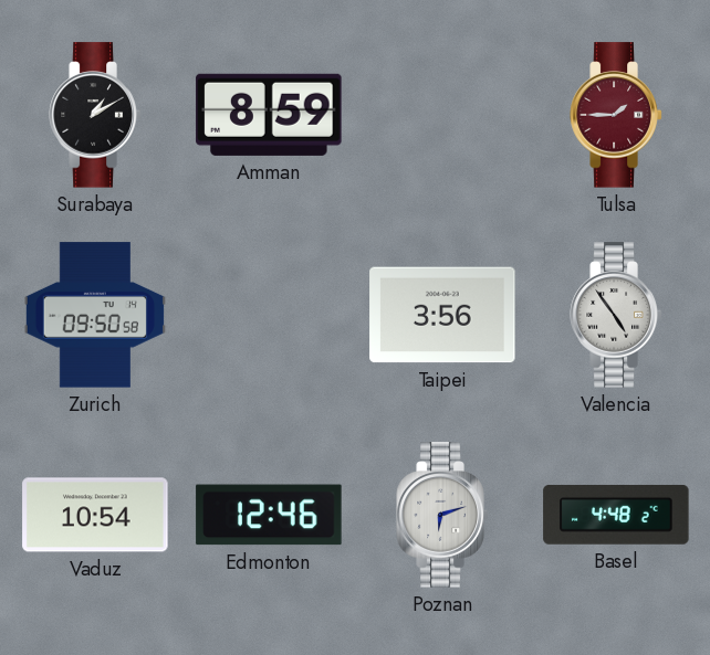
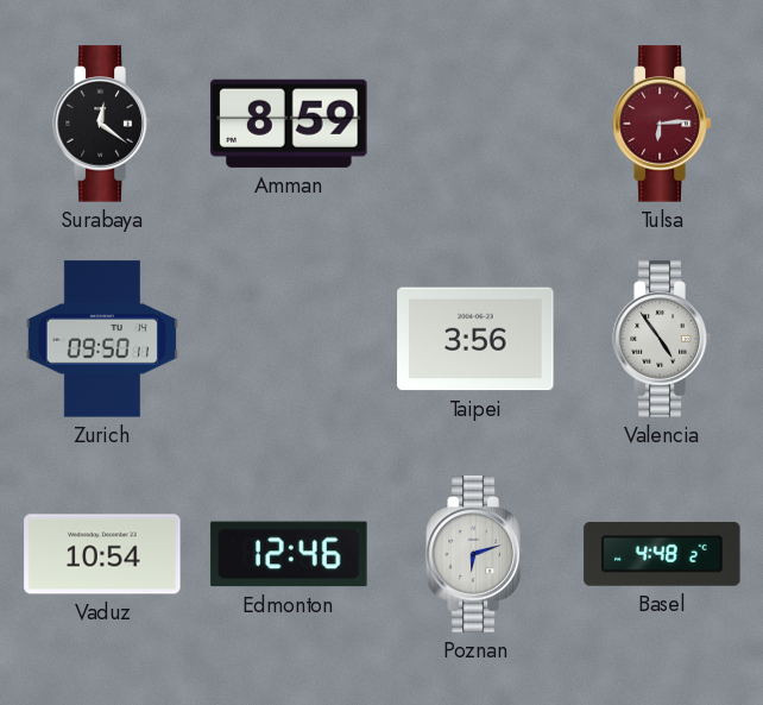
Surabaya: 1:10 -> 12:21
Tulsa: 1:45 -> 6:14
Zurich: 09:50:58 -> 09:50:11
